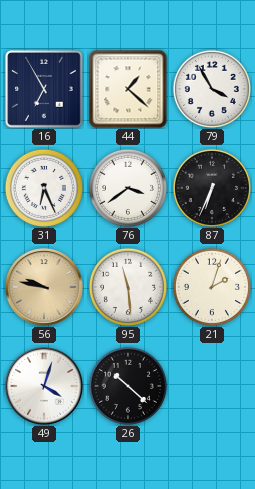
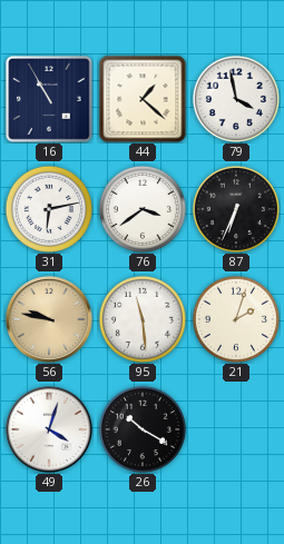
16: 6:55 -> 10:55
79: 3:55 -> 3:58
31: 6:26 -> 6:13
26: 10:22 -> 10:20
